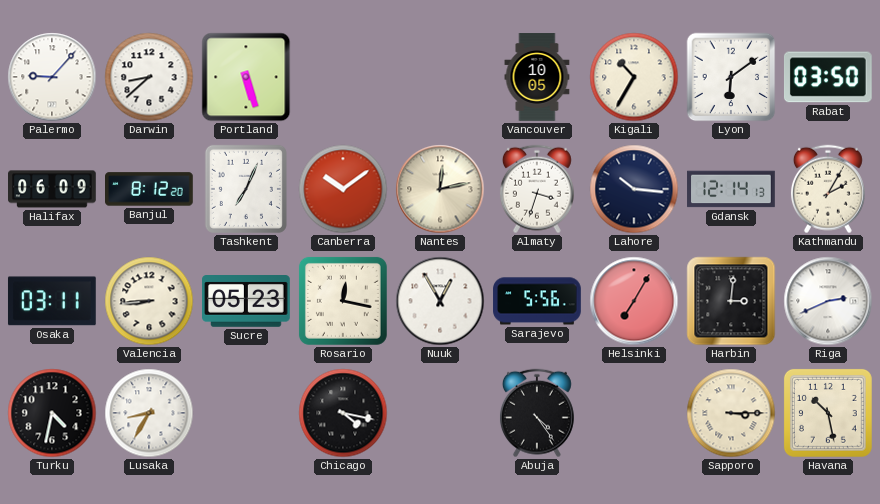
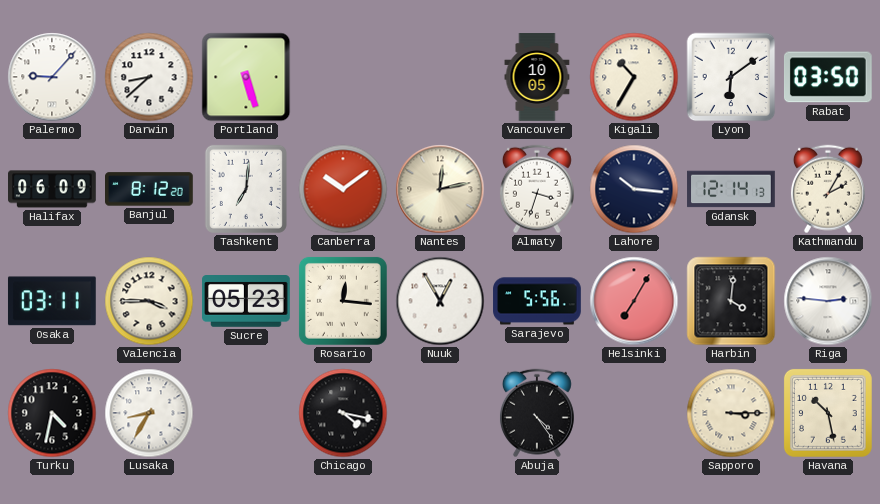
Tashkent: 7:04 -> 7:01
Valencia: 8:44 -> 3:45
Rosario: 12:17 -> 12:16
Harbin: 3:01 -> 4:01
Riga: 2:41 -> 2:46
